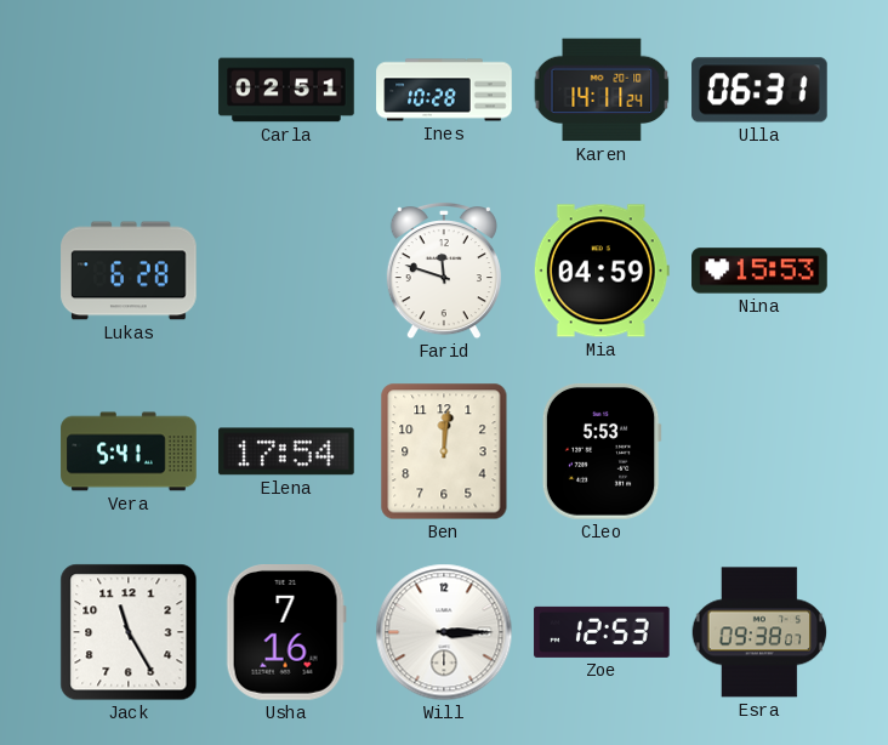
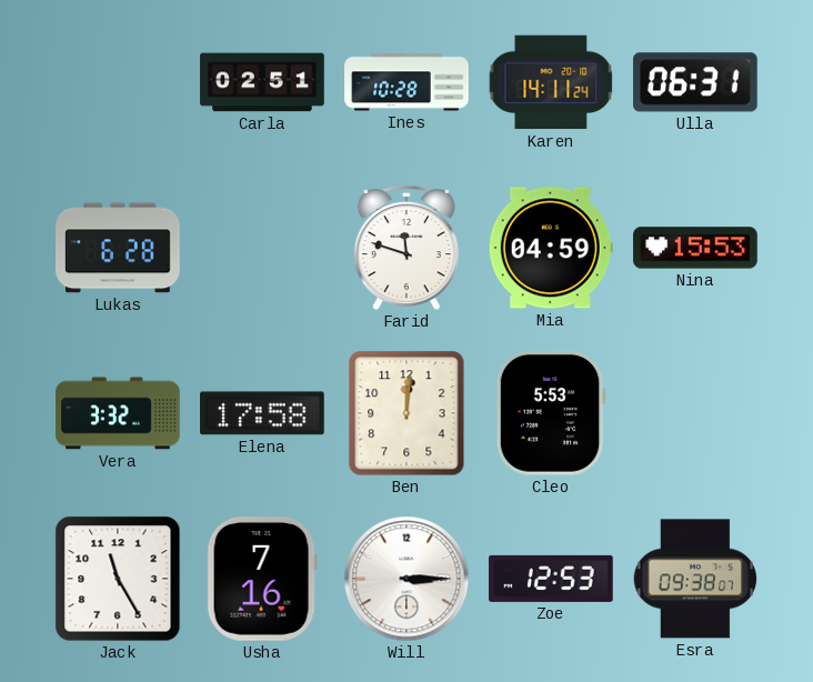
Vera: 5:41 -> 3:32
Elena: 17:54 -> 17:58
